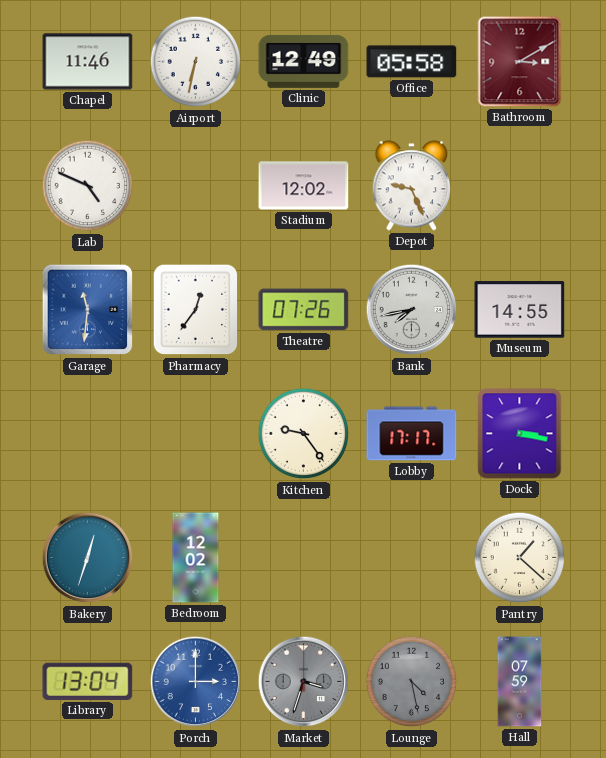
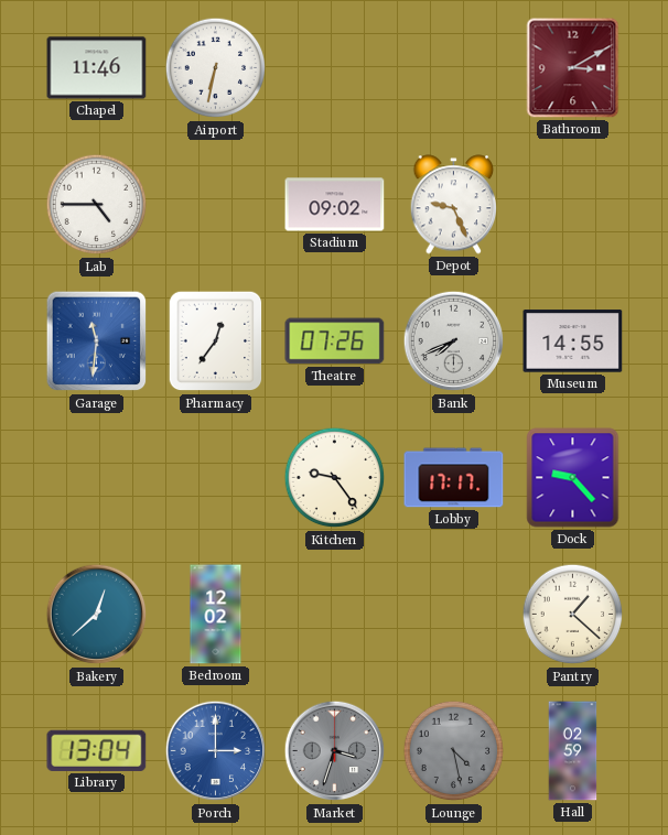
Clinic: 12:49 -> none
Office: 05:58 -> none
Lab: 4:49 -> 4:45
Stadium: 12:02 -> 09:02
Bank: 7:43 -> 7:41
Dock: 3:17 -> 9:23
Bakery: 12:33 -> 12:38
Hall: 07:59 -> 02:59
